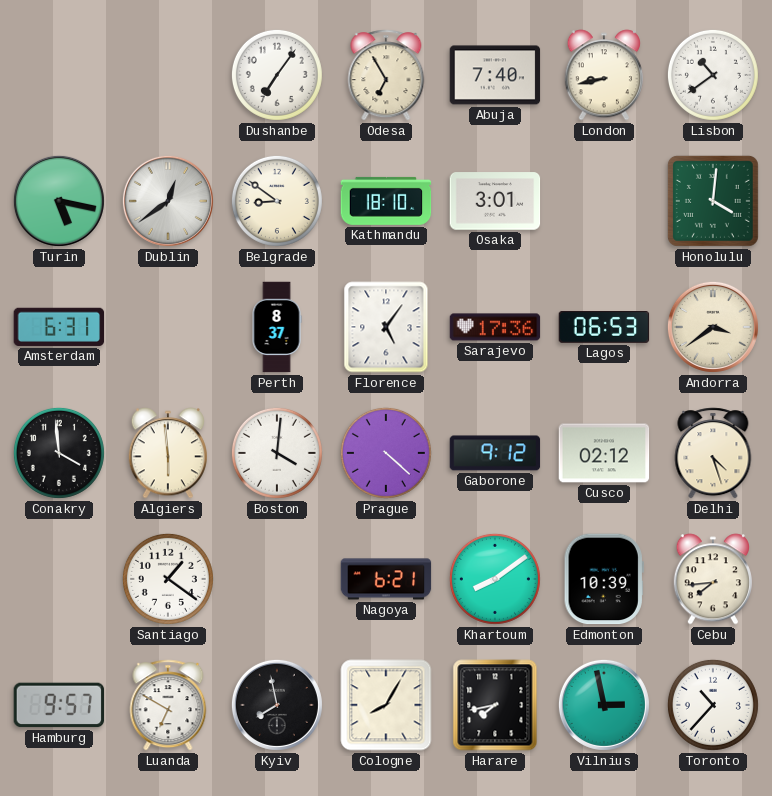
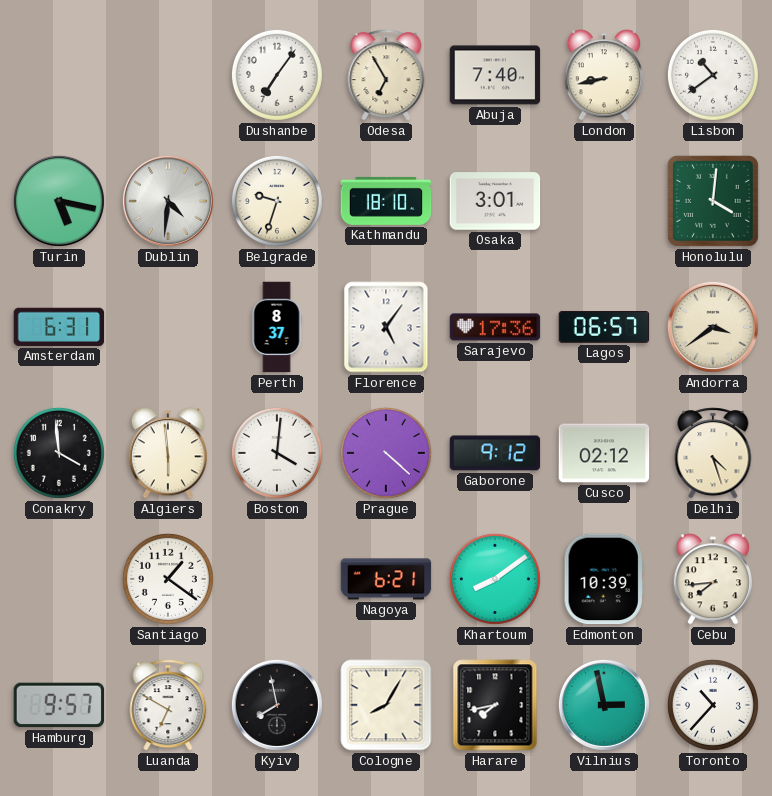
Dublin: 12:39 -> 4:31
Belgrade: 8:51 -> 9:33
Lagos: 06:53 -> 06:57
